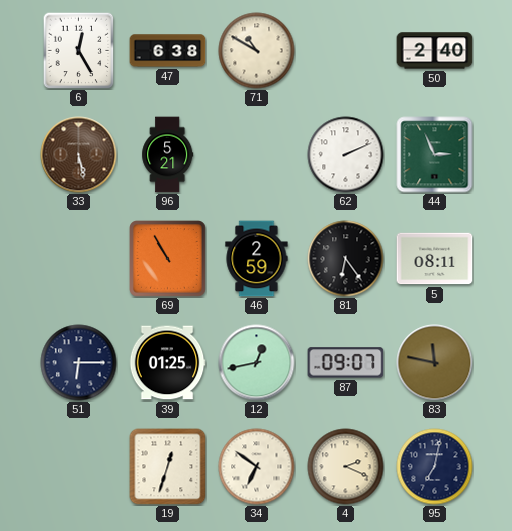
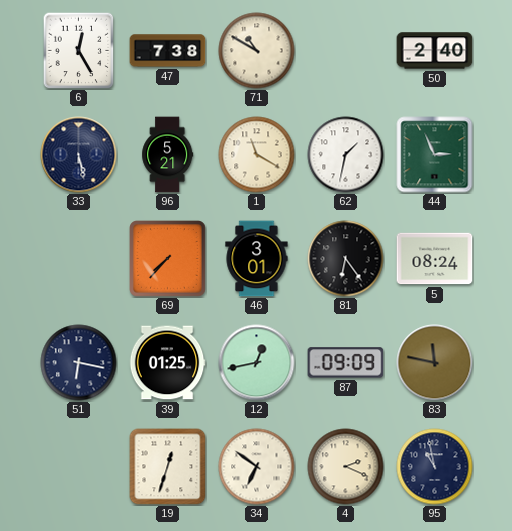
47: 6:38 -> 7:38
33 dial: brown -> navy
1: none -> 11:20
62: 2:11 -> 1:32
69: 10:55 -> 7:37
46: 2:59 -> 3:01
5: 08:11 -> 08:24
51: 6:15 -> 6:17
87: 09:07 -> 09:09
95: 7:02 -> 10:58
